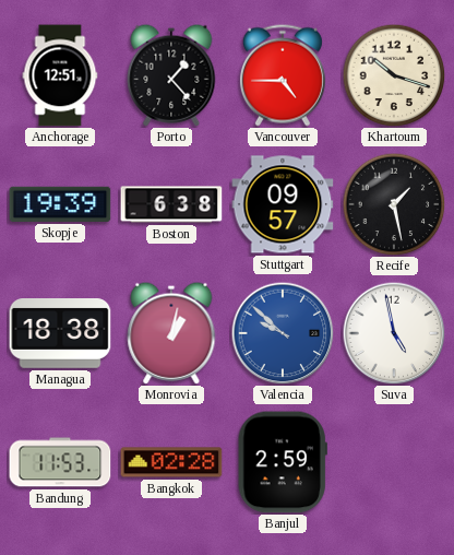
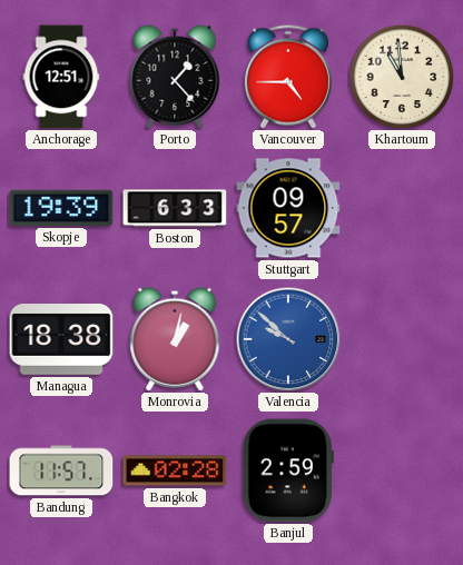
Khartoum: 10:18 -> 10:59
Boston: 6:38 -> 6:33
Recife: 1:28 -> none
Suva: 4:58 -> none
Bandung: 11:53 -> 11:57
